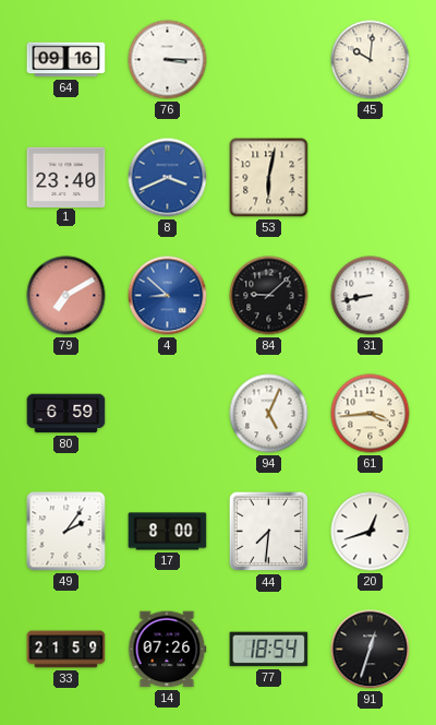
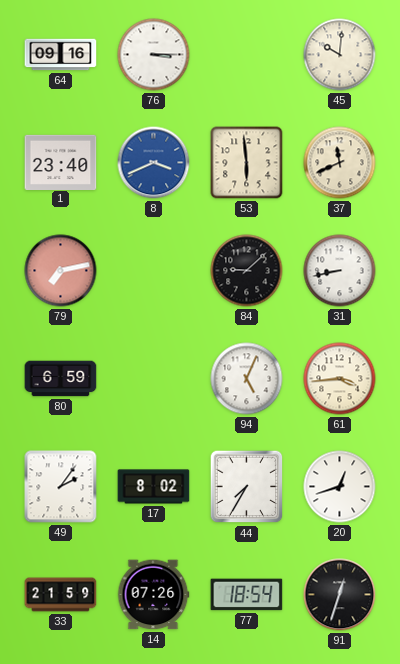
53: 6:02 -> 5:59
37: none -> 11:41
79: 7:10 -> 7:13
4: 8:52 -> none
17: 8:00 -> 8:02
44: 7:31 -> 7:35
